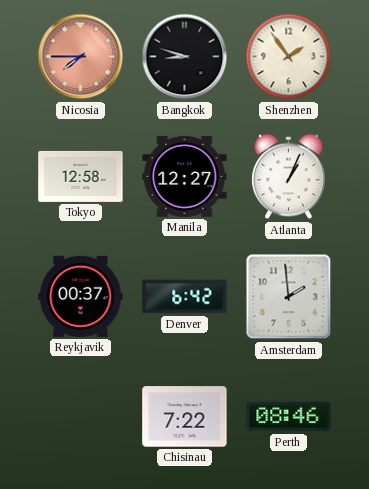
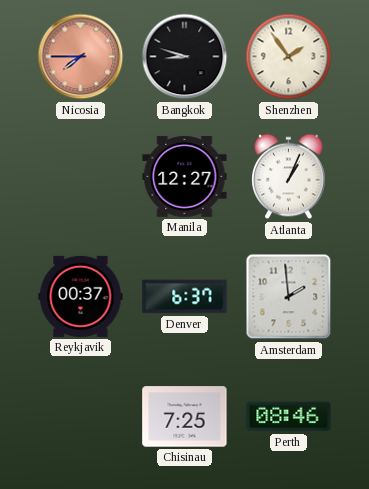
Tokyo: 12:58 -> none
Denver: 6:42 -> 6:37
Chisinau: 7:22 -> 7:25
